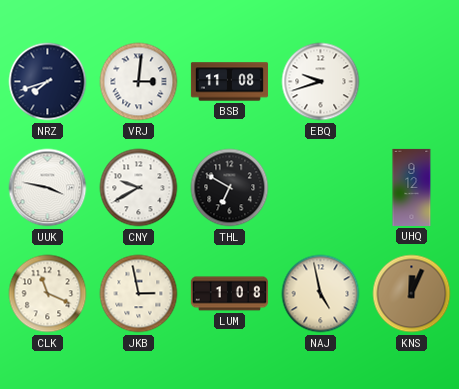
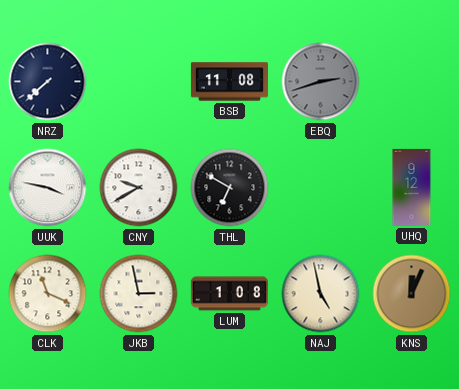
NRZ: 7:42 -> 7:38
VRJ: 3:01 -> none
EBQ: 9:42 -> 2:42
EBQ dial: white -> grey
